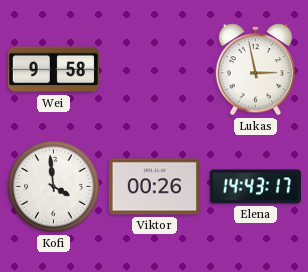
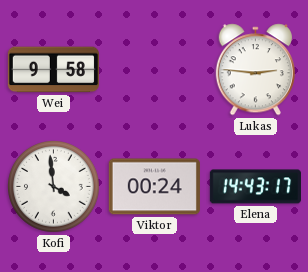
Lukas: 2:58 -> 2:46
Viktor: 00:26 -> 00:24
